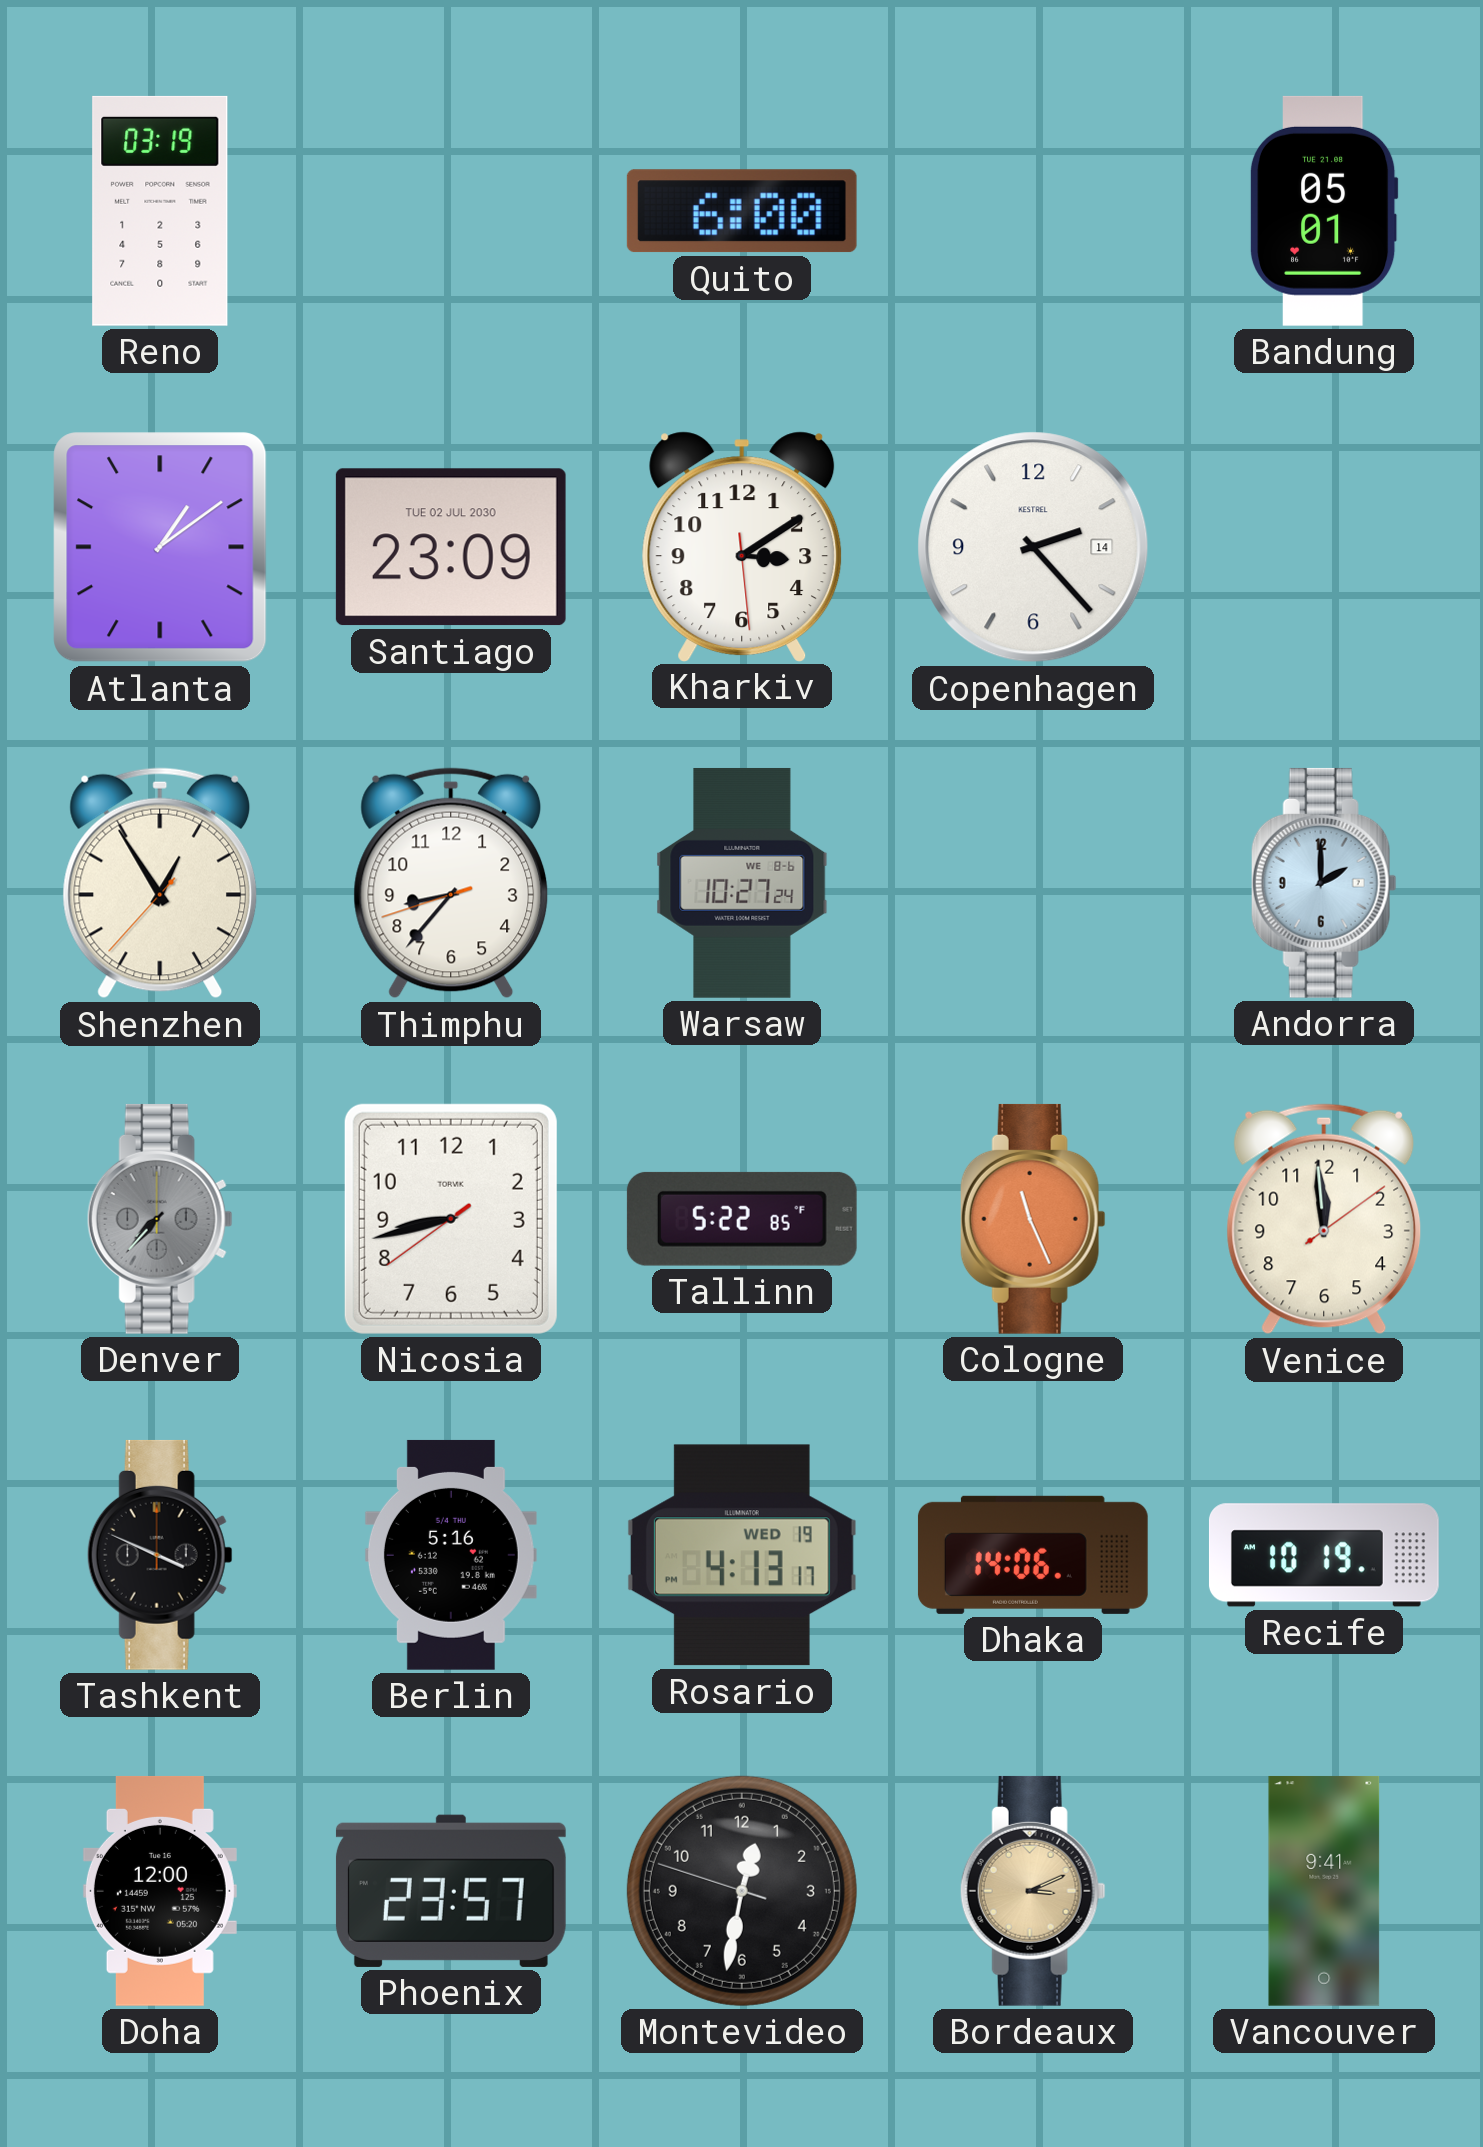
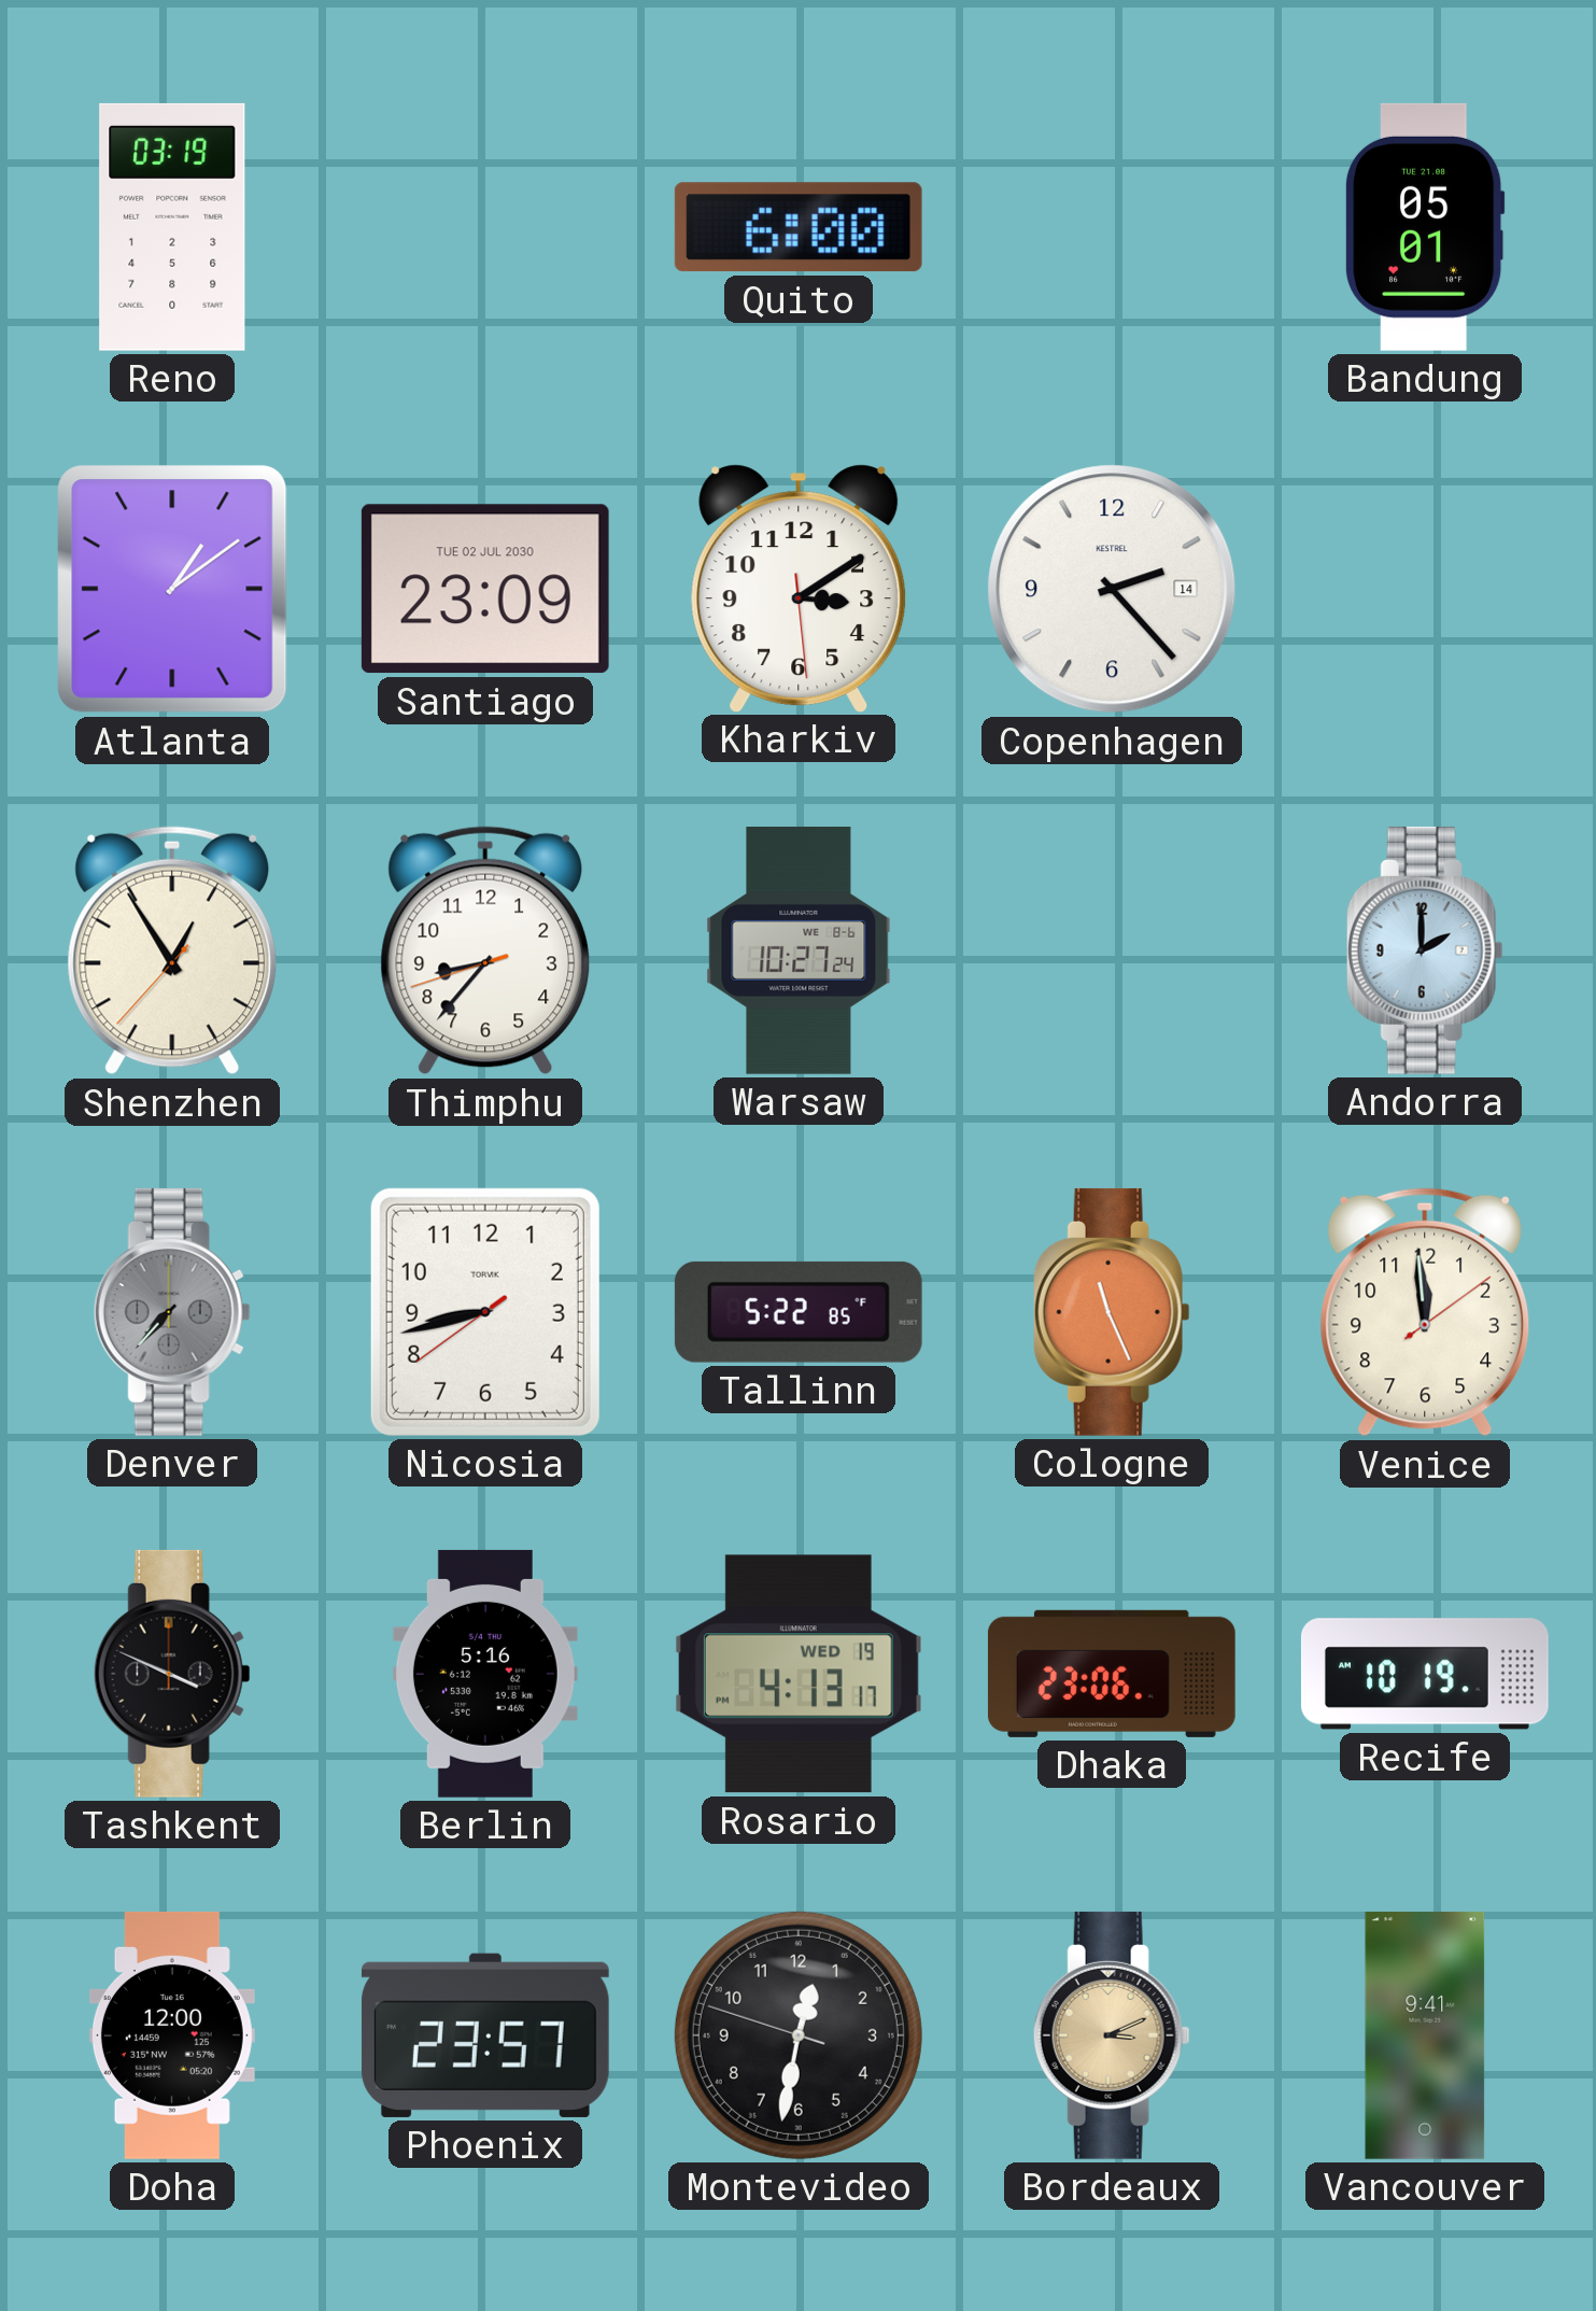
Dhaka: 14:06 -> 23:06
